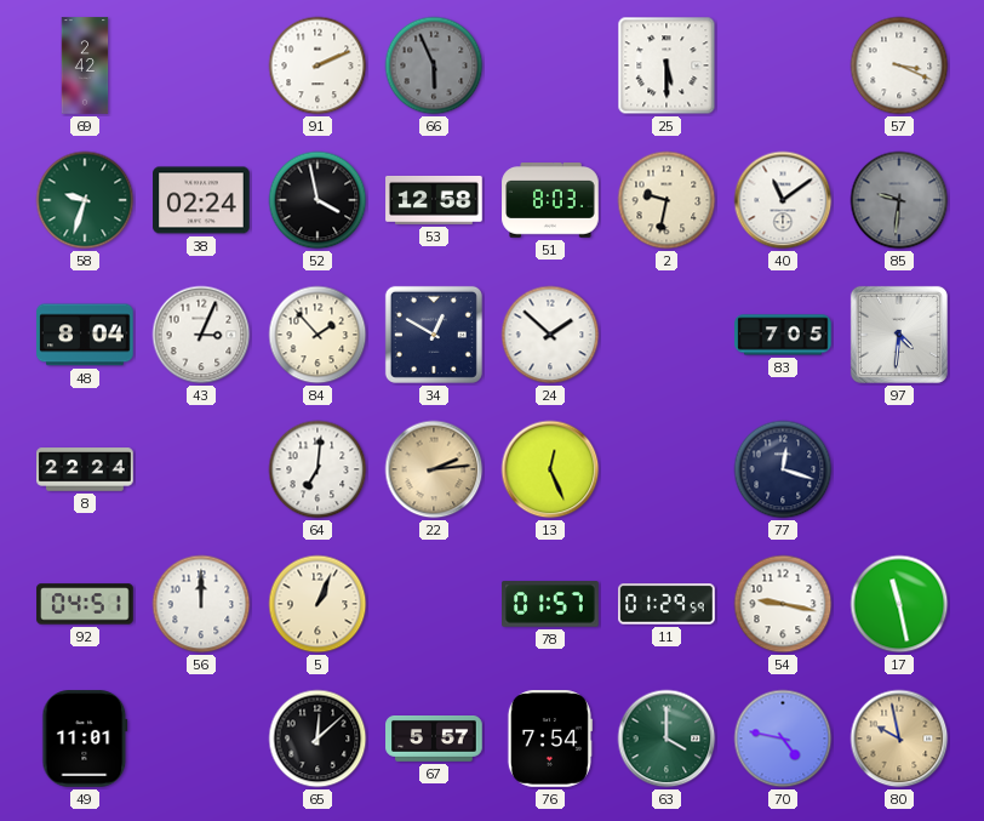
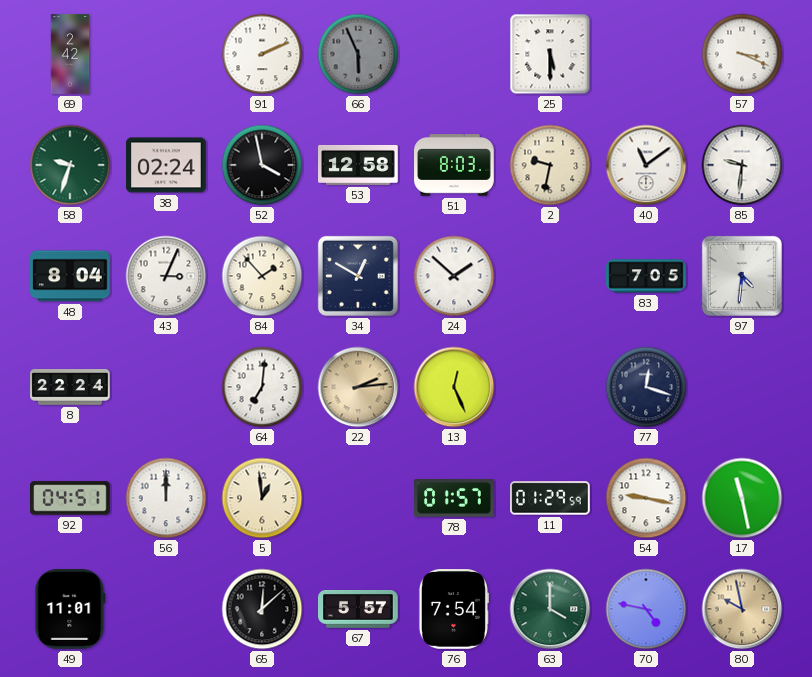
85 dial: grey -> white
5: 1:04 -> 12:59
